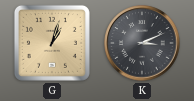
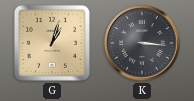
K: 3:11 -> 3:16
